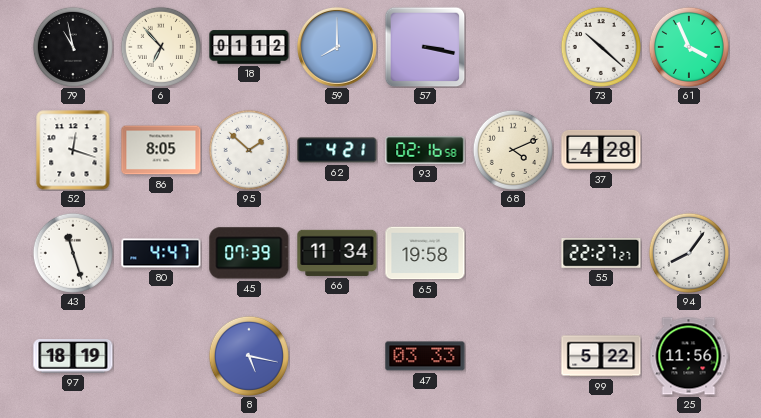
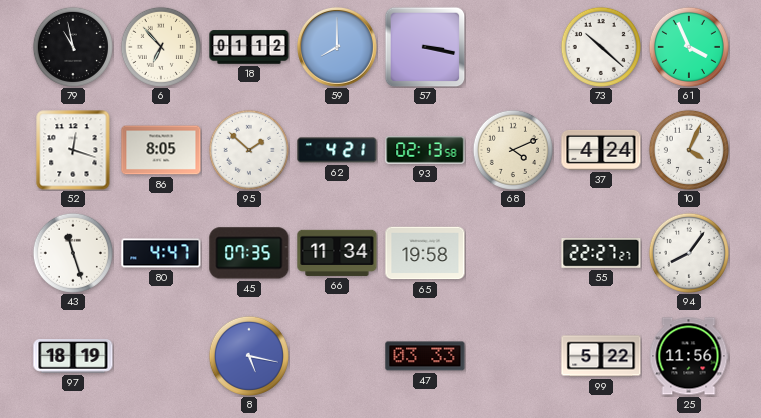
93: 02:16 -> 02:13
37: 4:28 -> 4:24
10: none -> 4:04
45: 07:39 -> 07:35
